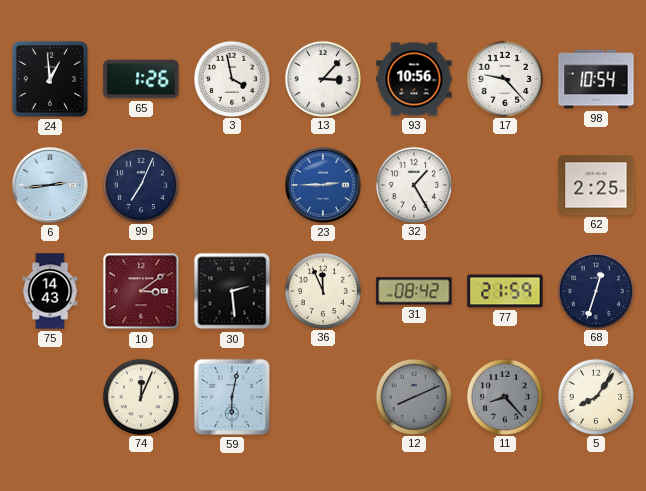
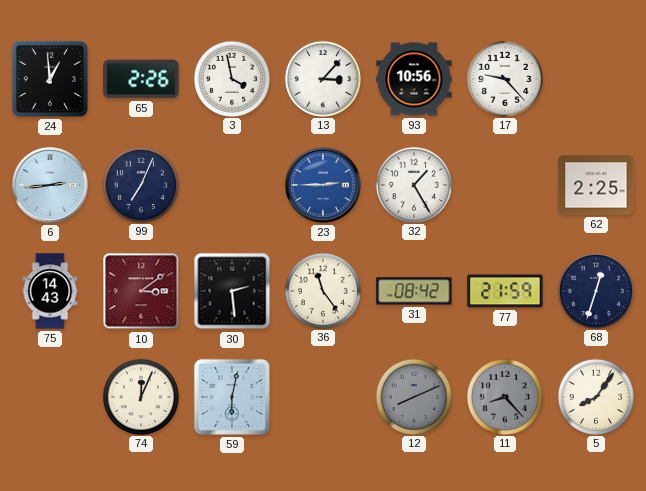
65: 1:26 -> 2:26
98: 10:54 -> none
36: 11:56 -> 11:24
